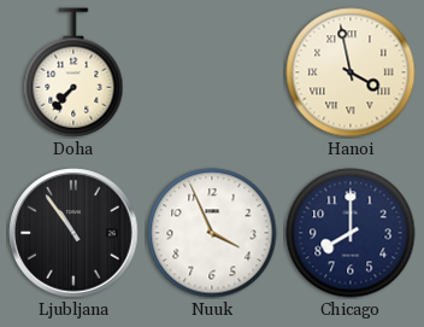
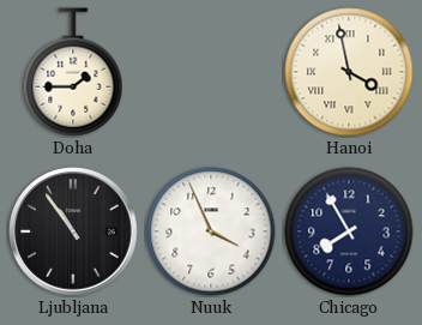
Doha: 7:37 -> 1:45
Chicago: 8:00 -> 7:55
